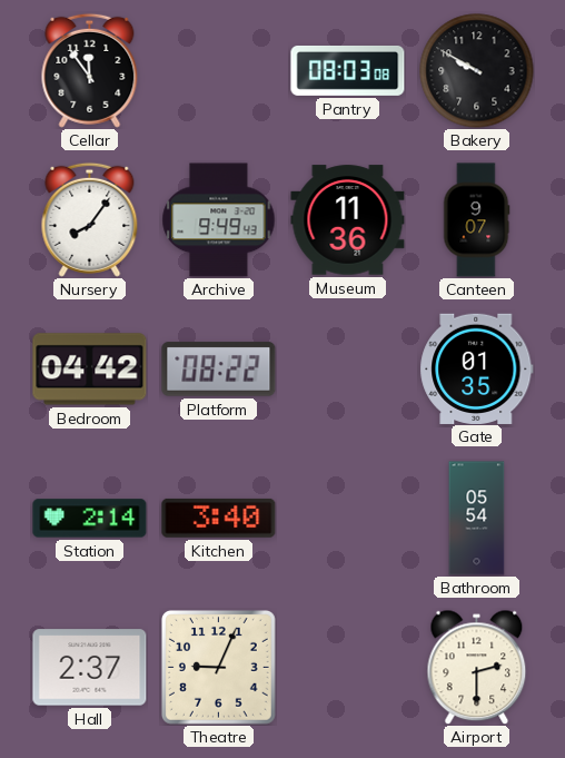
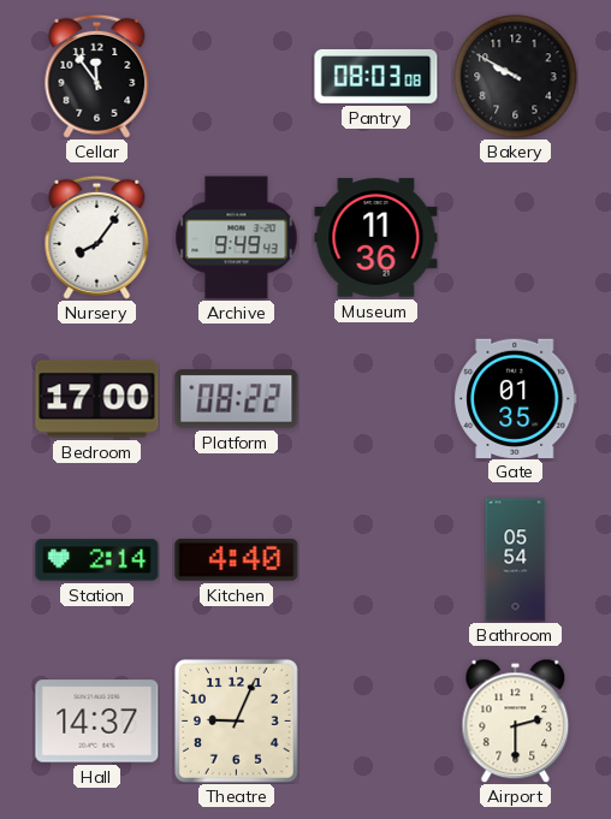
Canteen: 9:07 -> none
Bedroom: 04:42 -> 17:00
Kitchen: 3:40 -> 4:40
Hall: 2:37 -> 14:37
